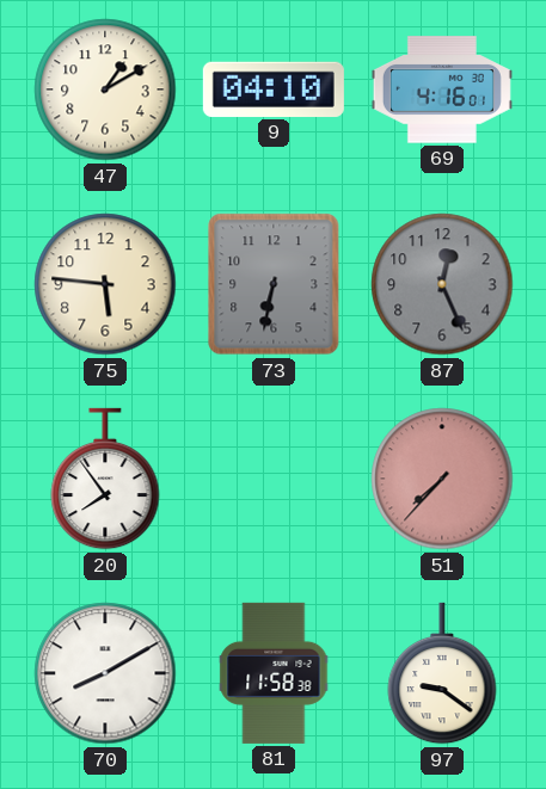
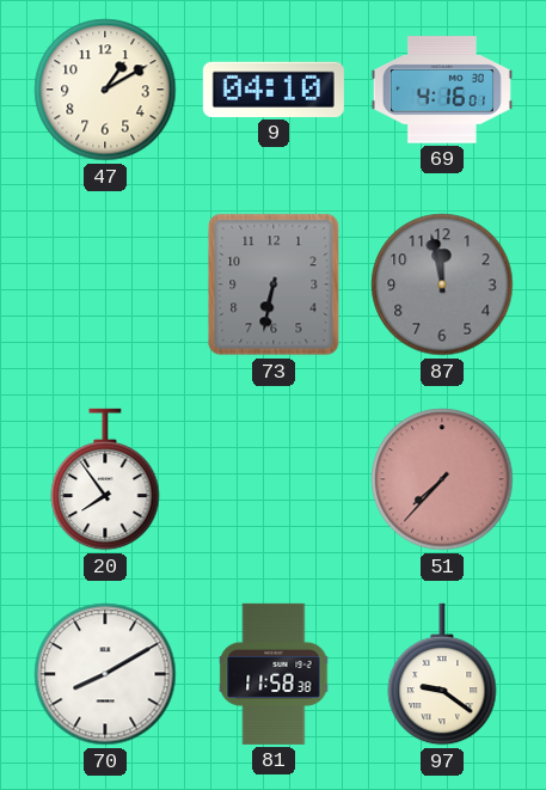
75: 5:46 -> none
87: 12:26 -> 11:58
